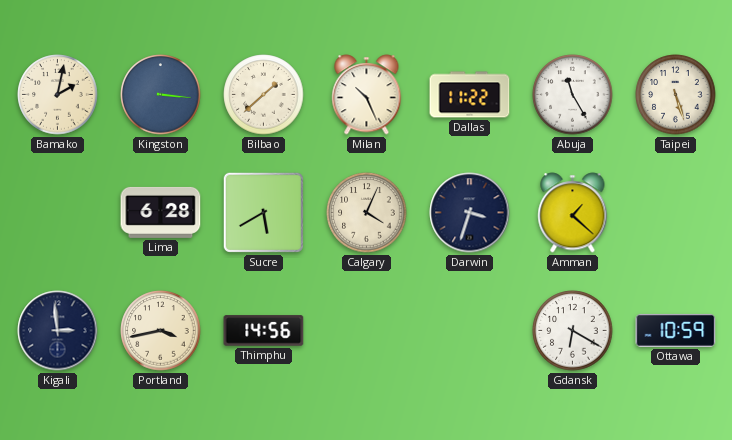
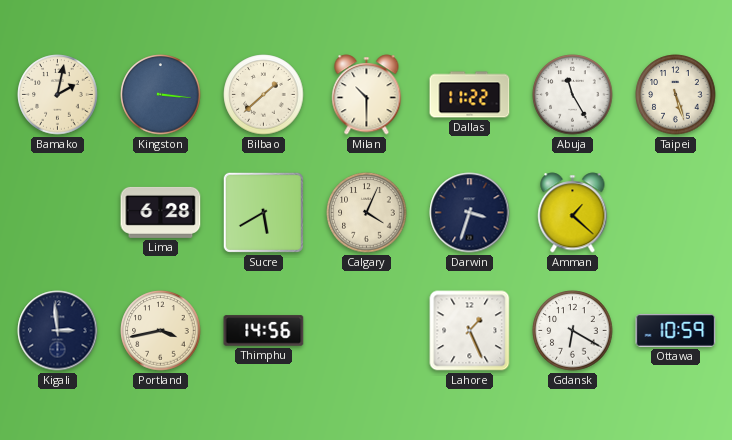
Milan: 10:26 -> 10:30
Lahore: none -> 1:26
